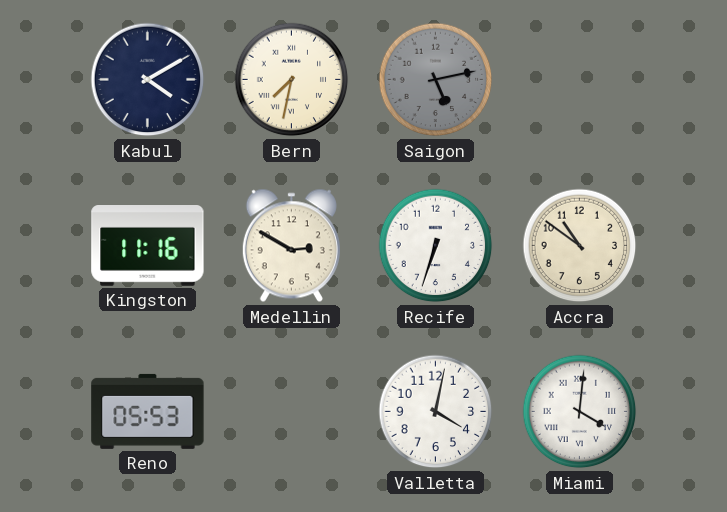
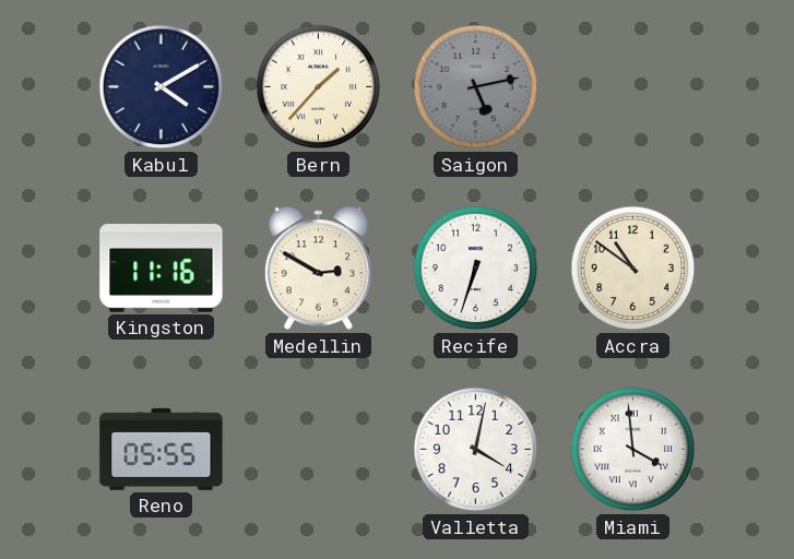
Bern: 7:32 -> 1:37
Reno: 05:53 -> 05:55
Miami: 4:01 -> 3:59
